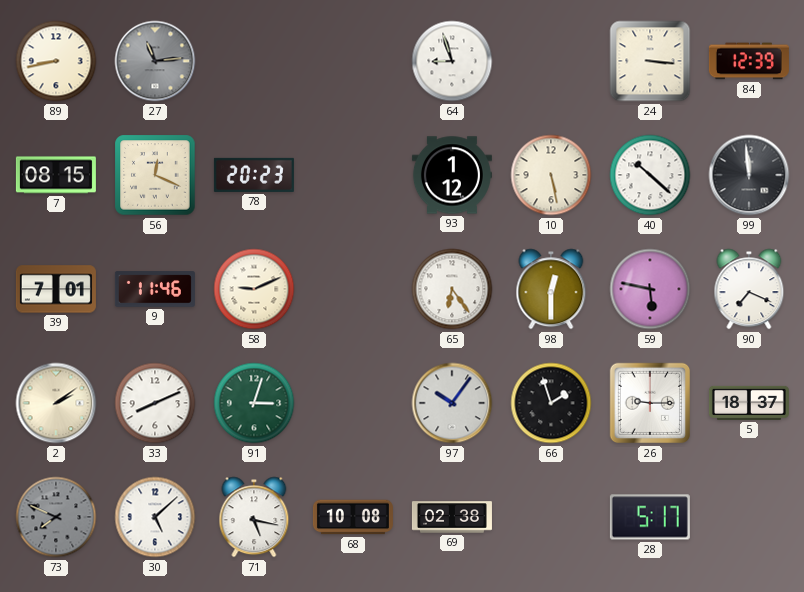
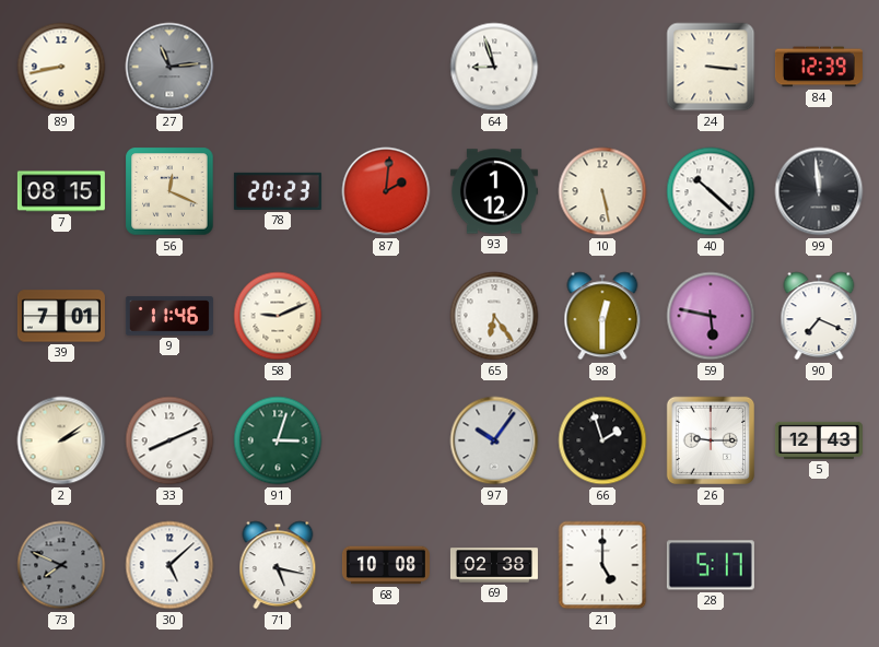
87: none -> 2:01
5: 18:37 -> 12:43
21: none -> 5:00
